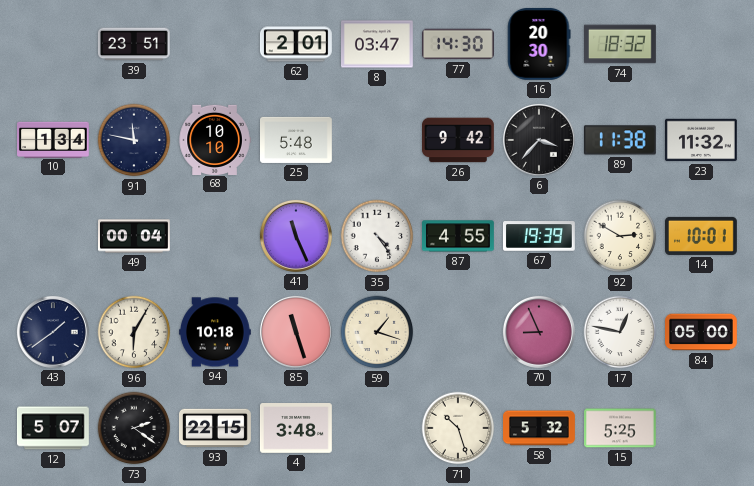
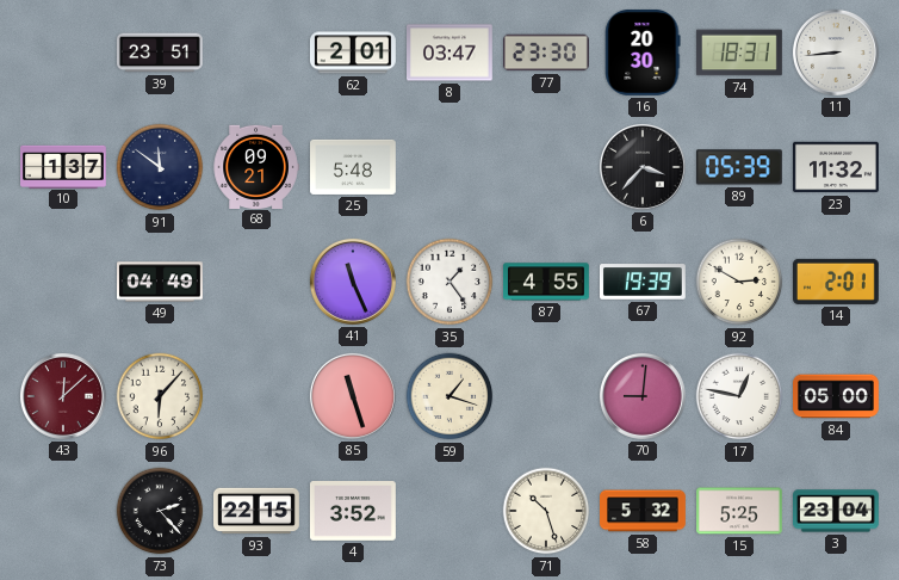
77: 14:30 -> 23:30
74: 18:32 -> 18:31
11: none -> 8:44
10: 1:34 -> 1:37
91: 11:47 -> 11:51
68: 10:10 -> 09:21
26: 9:42 -> none
89: 11:38 -> 05:39
49: 00:04 -> 04:49
35: 4:24 -> 1:24
14: 10:01 -> 2:01
43: 1:39 -> 12:08
43 dial: navy -> burgundy
96: 6:05 -> 6:07
94: 10:18 -> none
70: 8:56 -> 9:01
12: 5:07 -> none
73: 2:21 -> 2:23
4: 3:48 -> 3:52
3: none -> 23:04
